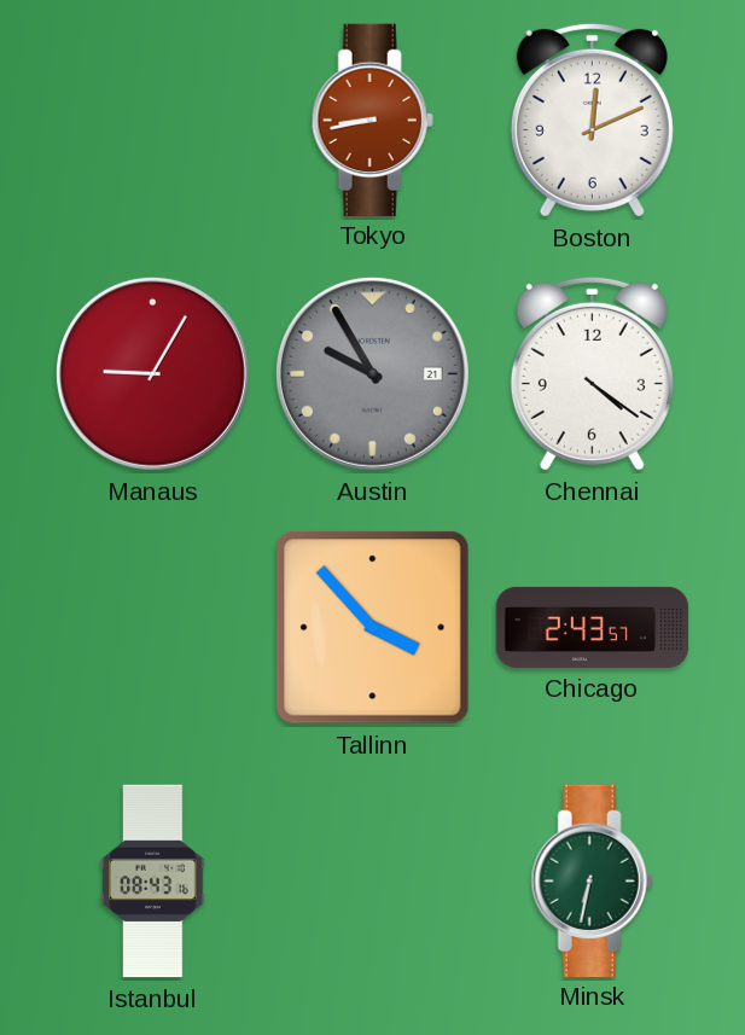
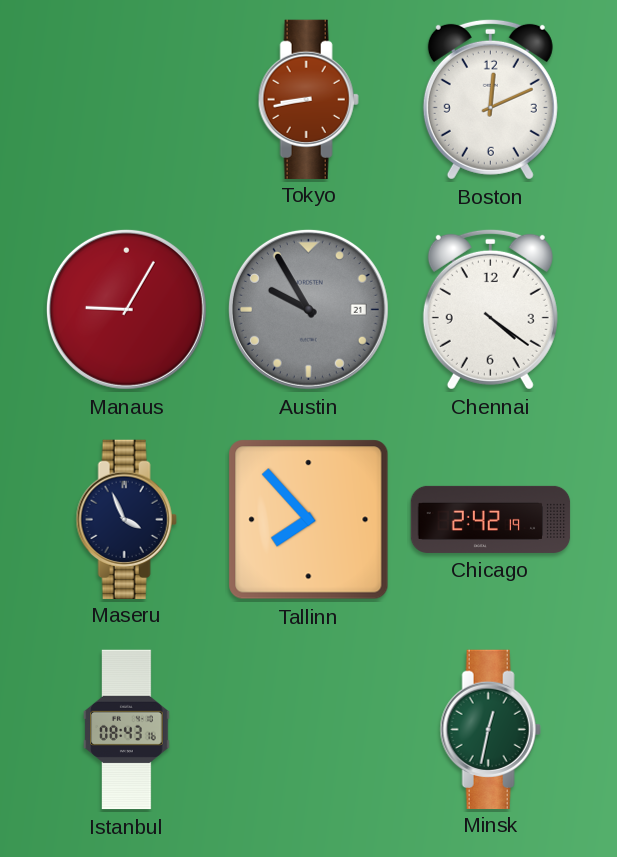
Maseru: none -> 3:56
Tallinn: 3:53 -> 7:53
Chicago: 2:43 -> 2:42
Minsk: 6:32 -> 12:32
